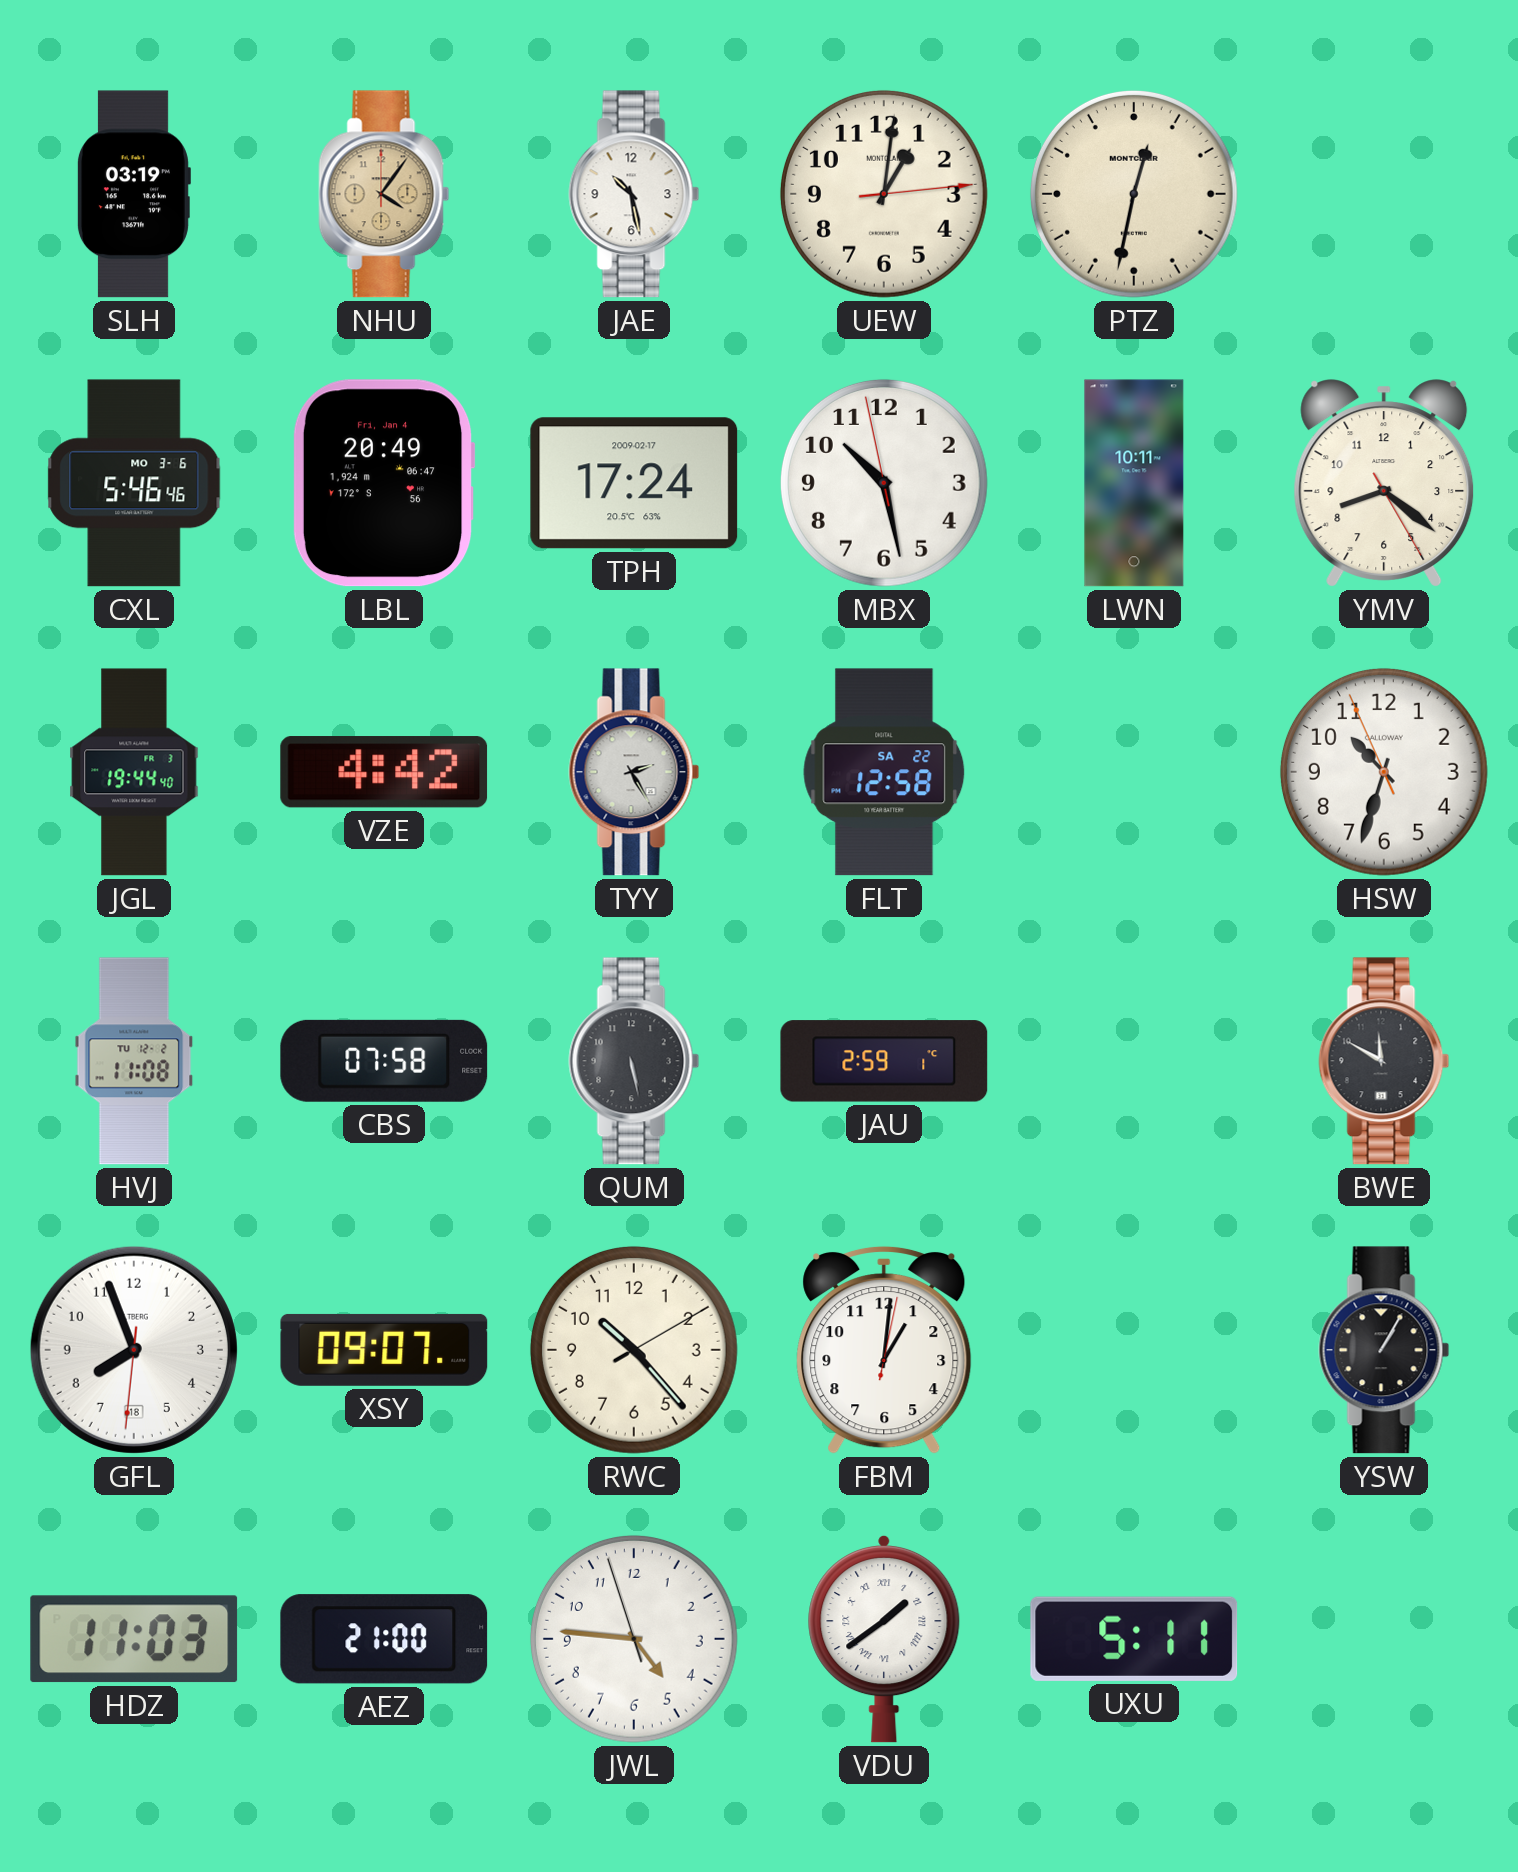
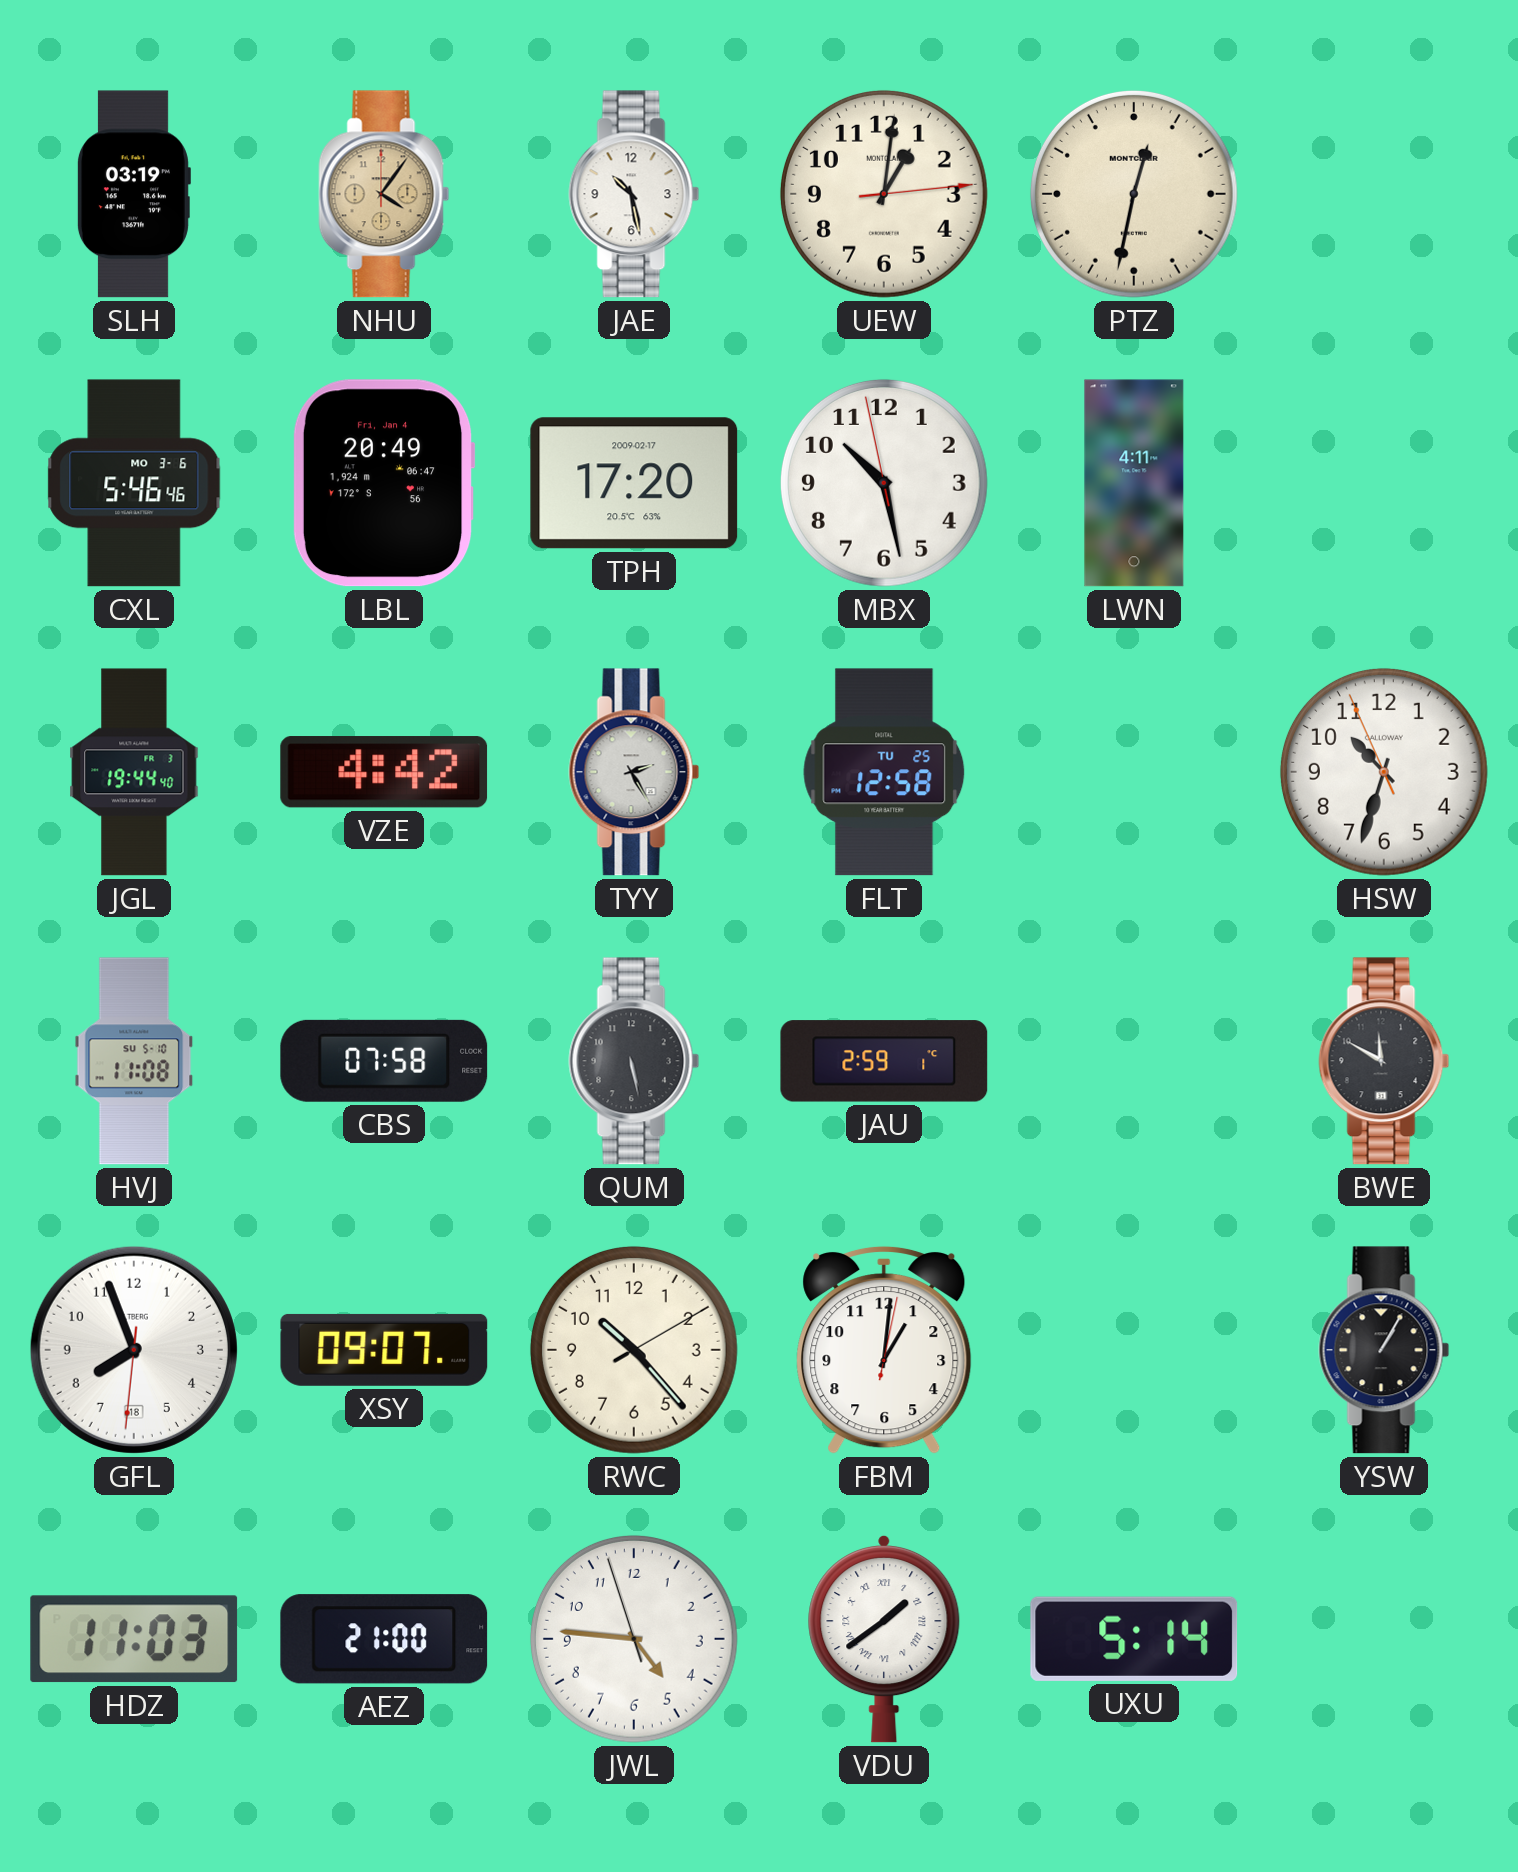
TPH: 17:24 -> 17:20
LWN: 10:11 -> 4:11
YMV: 8:21 -> none
FLT date: SA 22 -> TU 25
HVJ date: TU 12-2 -> SU 5-10
UXU: 5:11 -> 5:14
